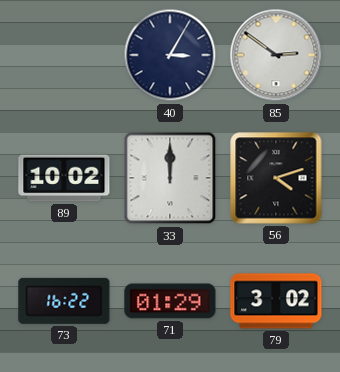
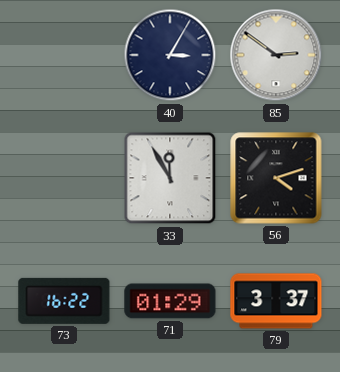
89: 10:02 -> none
33: 12:00 -> 11:55
79: 3:02 -> 3:37
